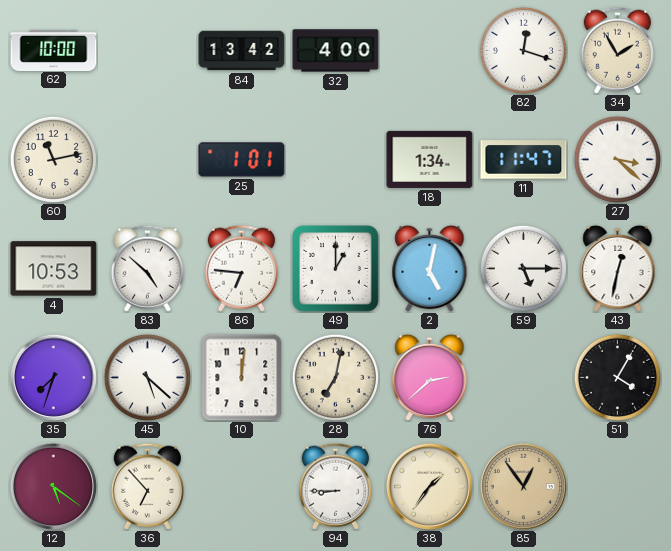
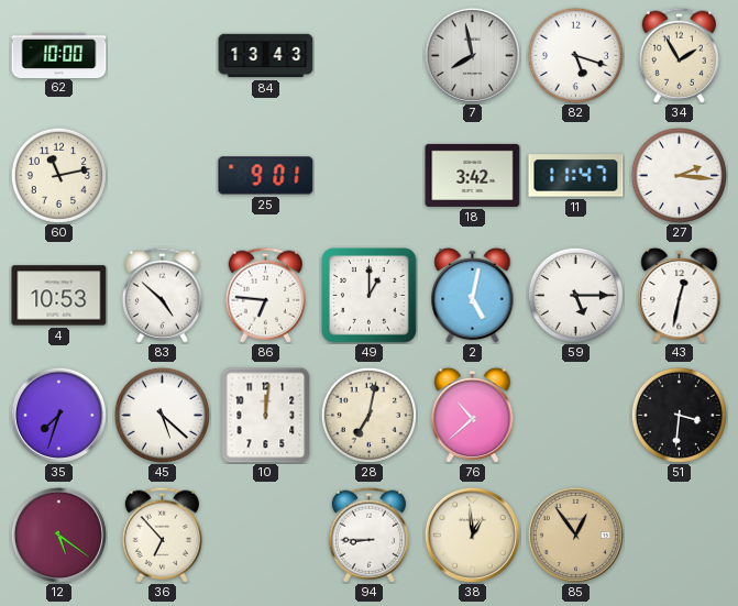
84: 13:42 -> 13:43
32: 4:00 -> none
7: none -> 7:58
82: 12:18 -> 5:18
25: 1:01 -> 9:01
18: 1:34 -> 3:42
27: 3:22 -> 2:16
76: 2:38 -> 10:38
51: 4:05 -> 3:31
38: 1:36 -> 12:59
